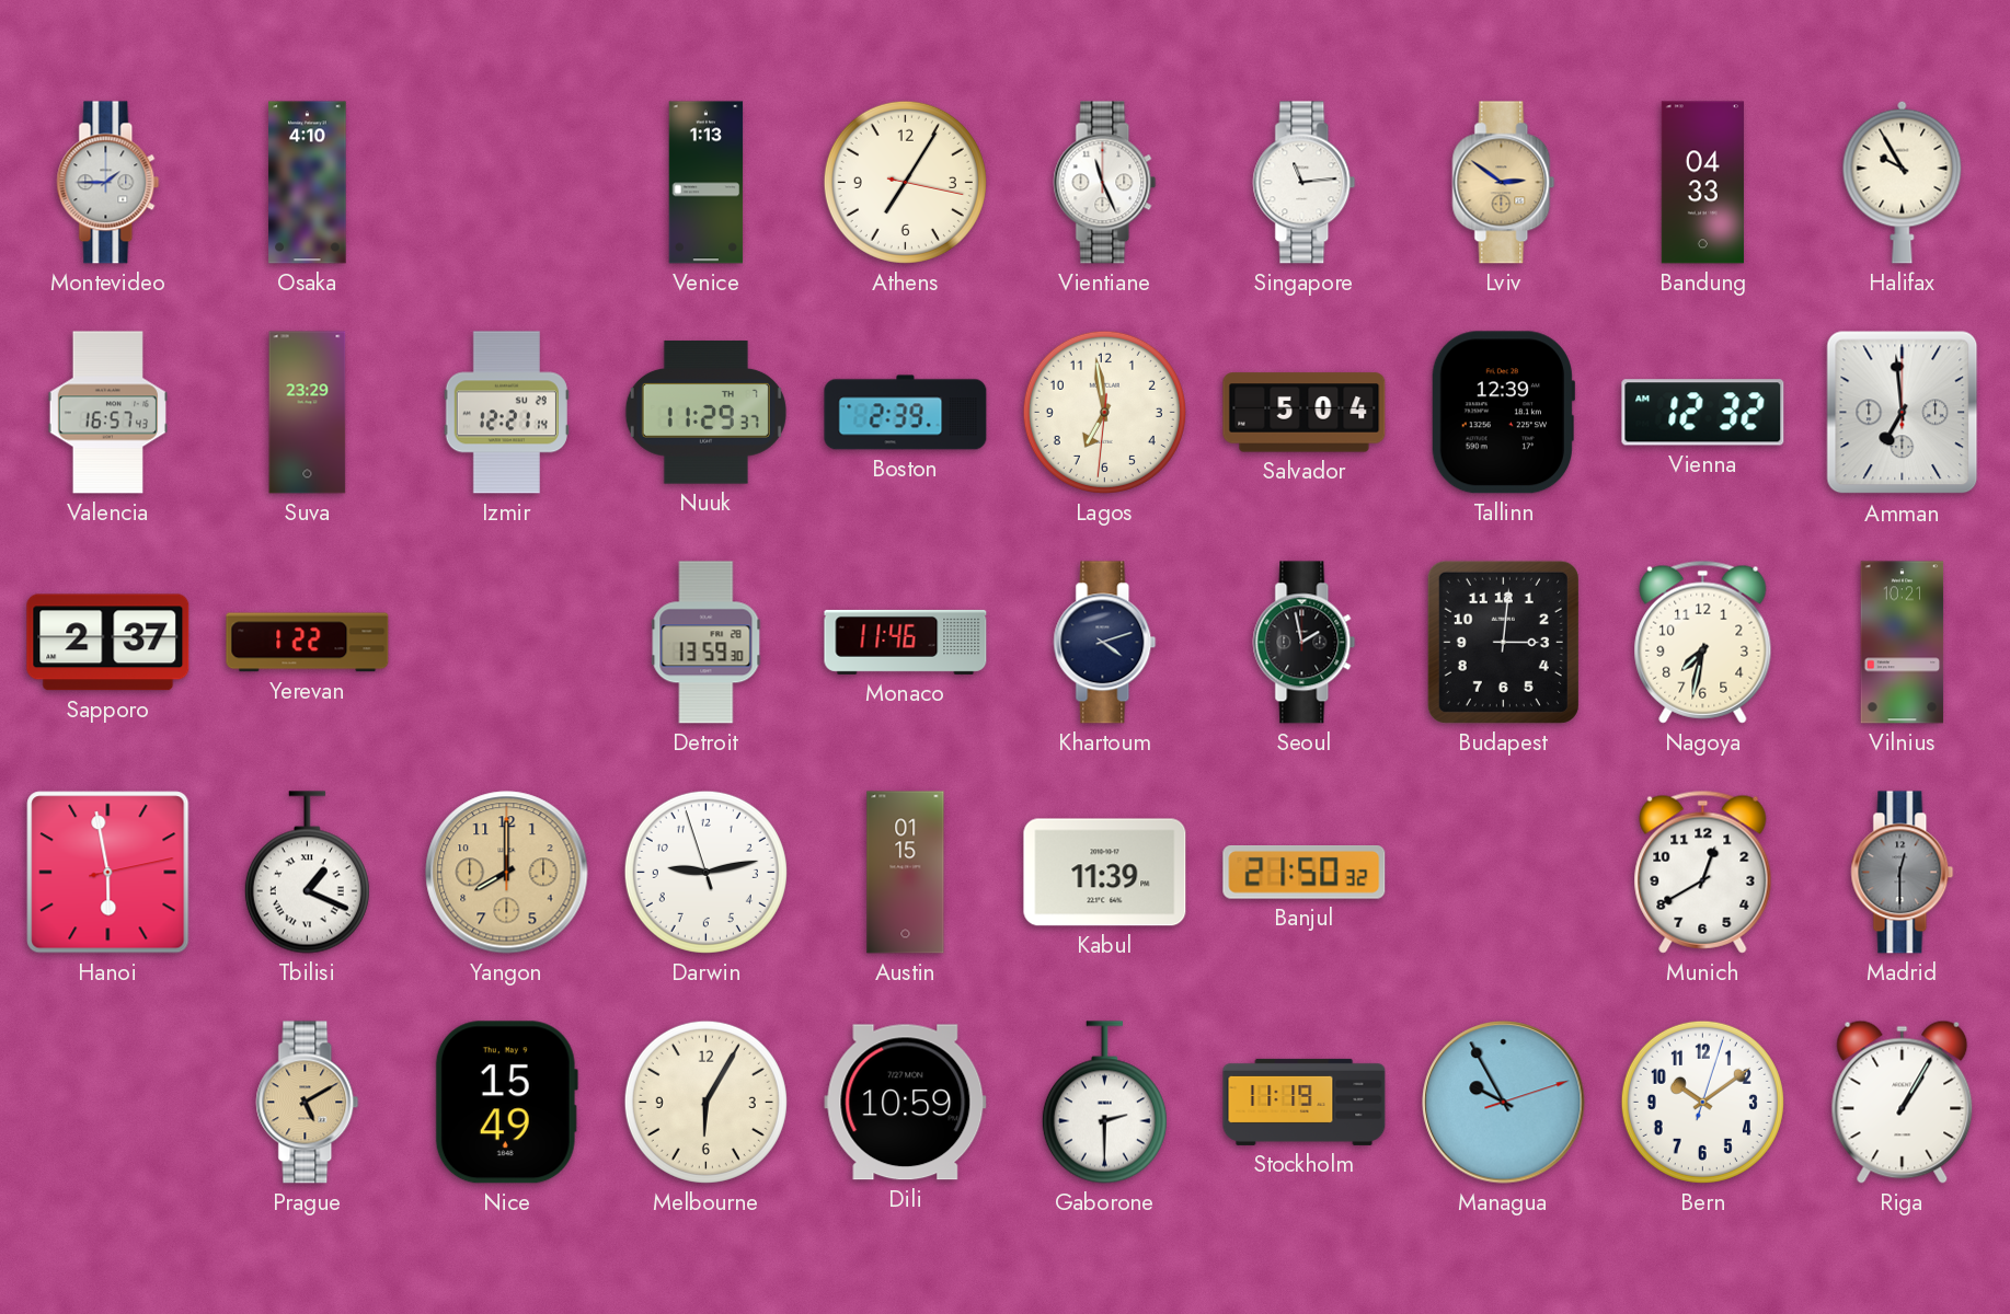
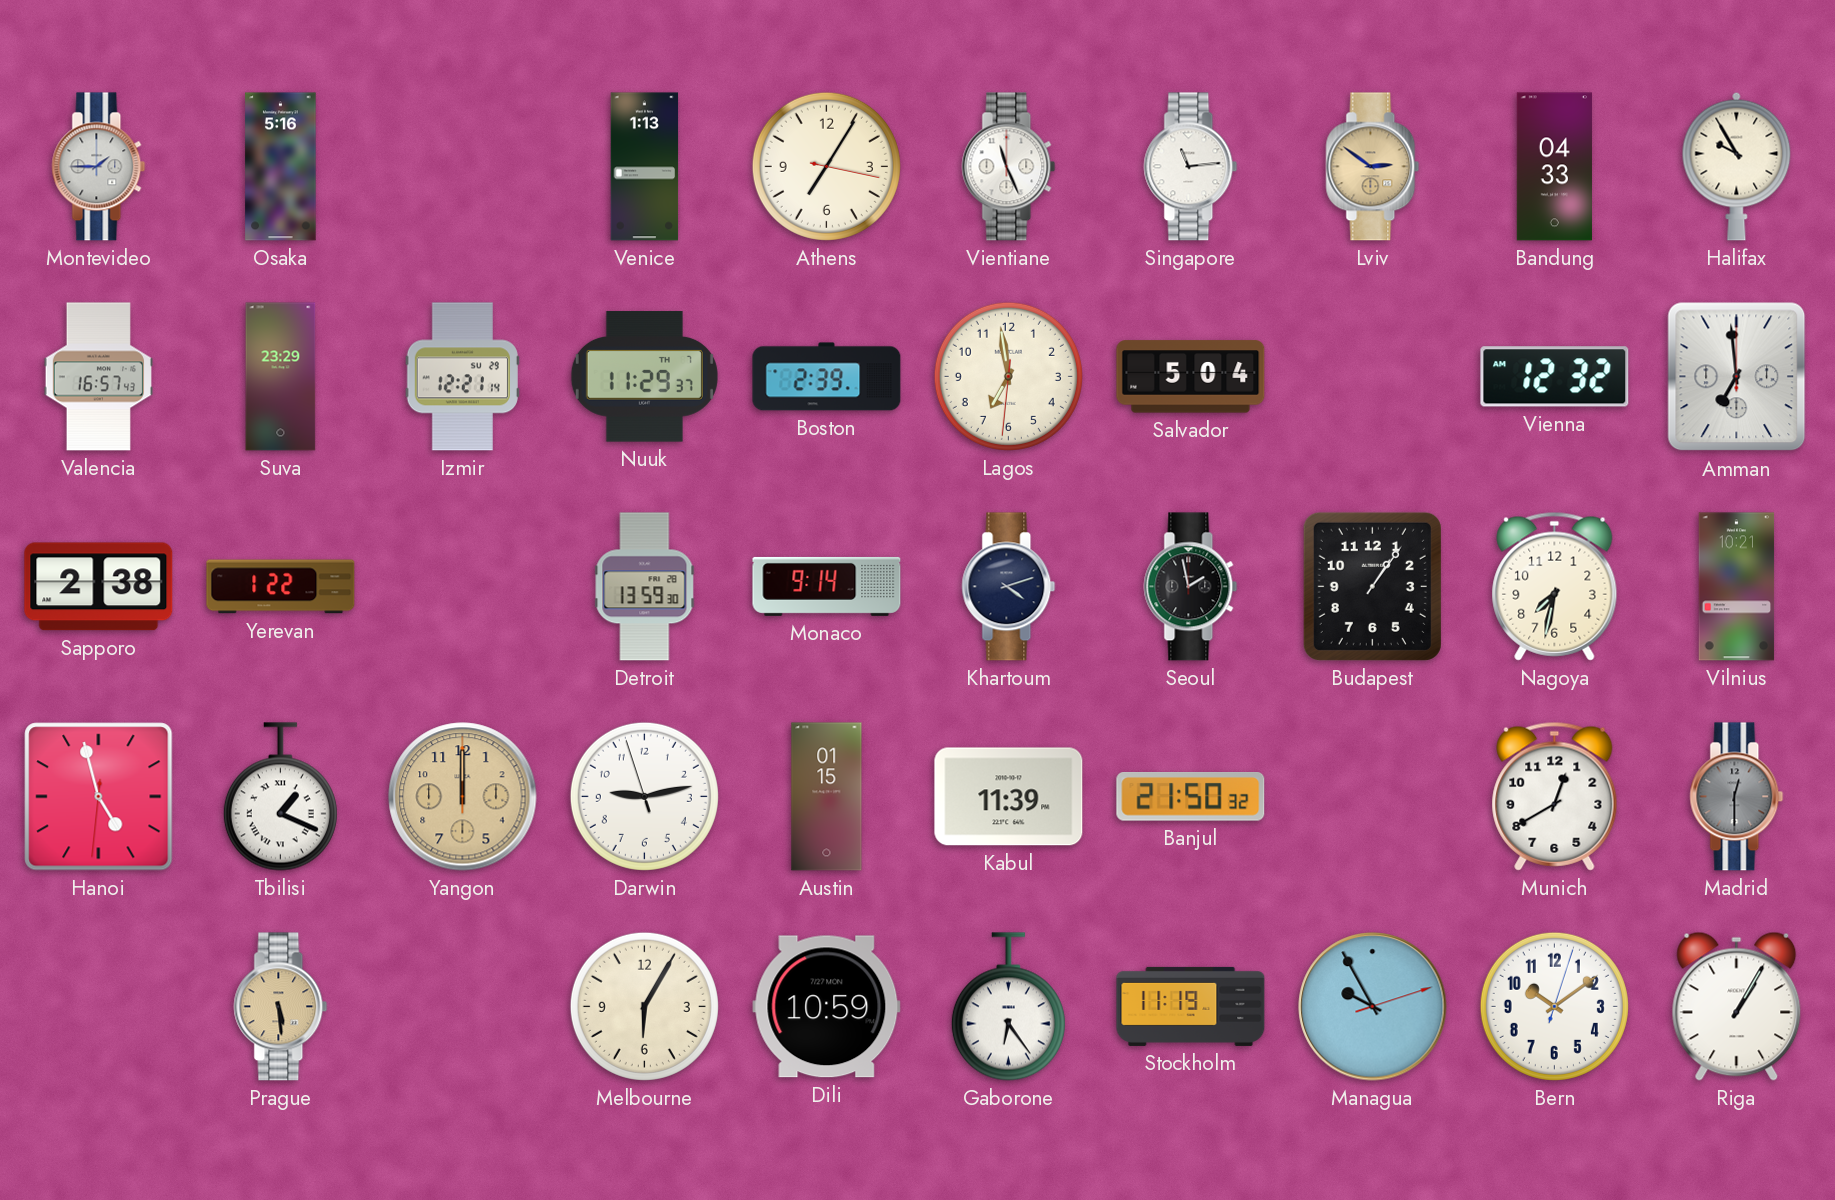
Osaka: 4:10 -> 5:16
Tallinn: 12:39 -> none
Sapporo: 2:37 -> 2:38
Monaco: 11:46 -> 9:14
Budapest: 3:01 -> 1:06
Hanoi: 5:58 -> 4:57
Yangon: 8:00 -> 12:00
Prague: 5:10 -> 5:29
Nice: 15:49 -> none
Gaborone: 2:30 -> 6:24
